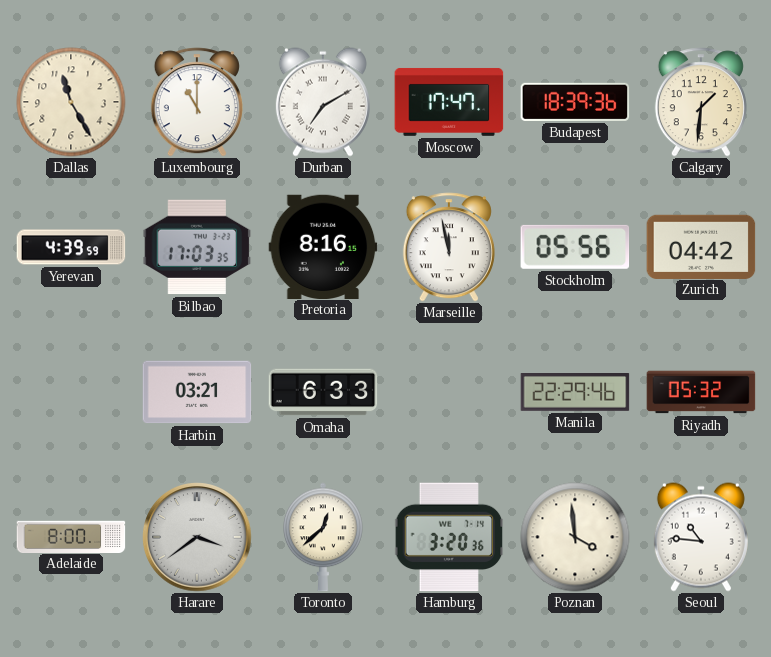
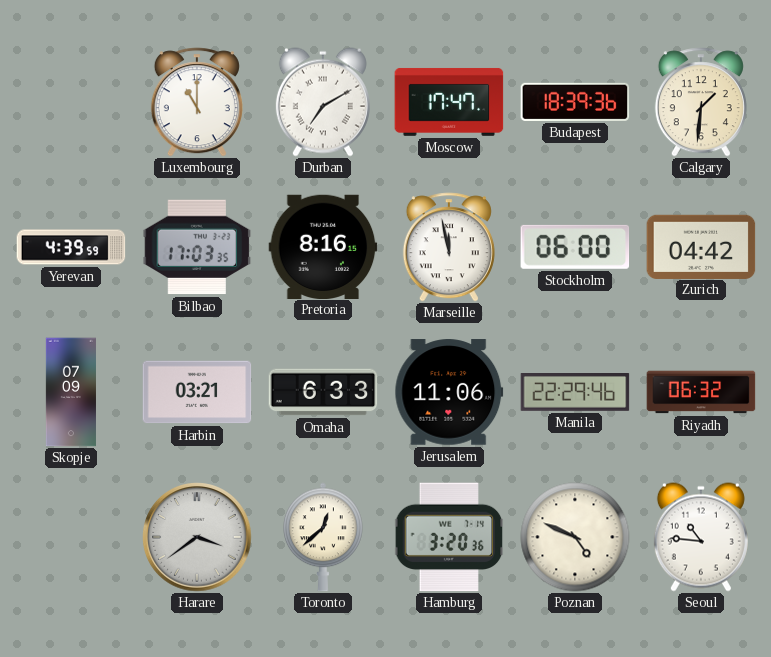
Dallas: 11:25 -> none
Stockholm: 05:56 -> 06:00
Skopje: none -> 07:09
Jerusalem: none -> 11:06
Riyadh: 05:32 -> 06:32
Adelaide: 8:00 -> none
Poznan: 3:59 -> 4:49
